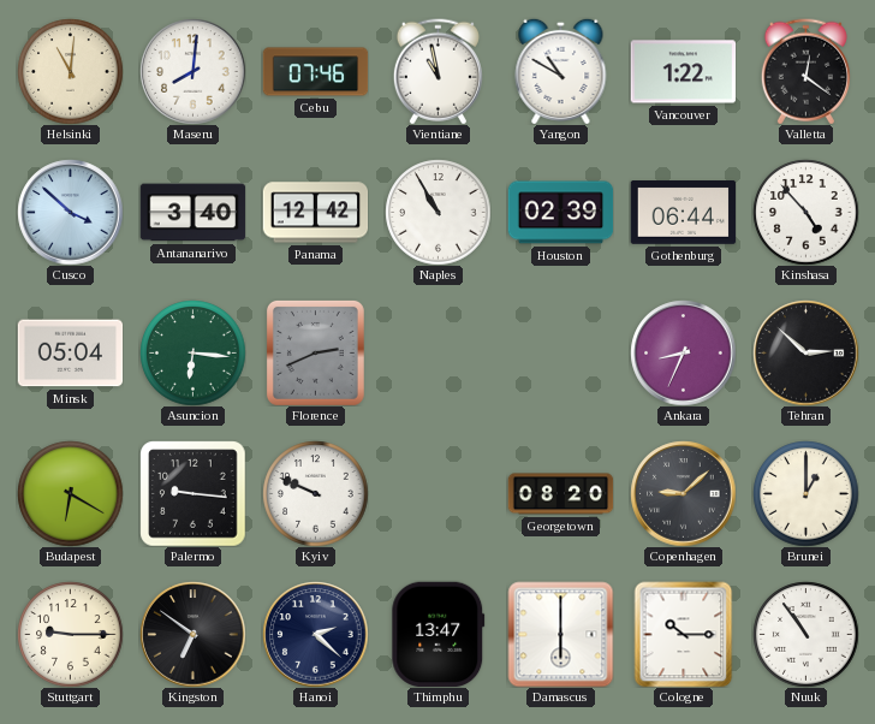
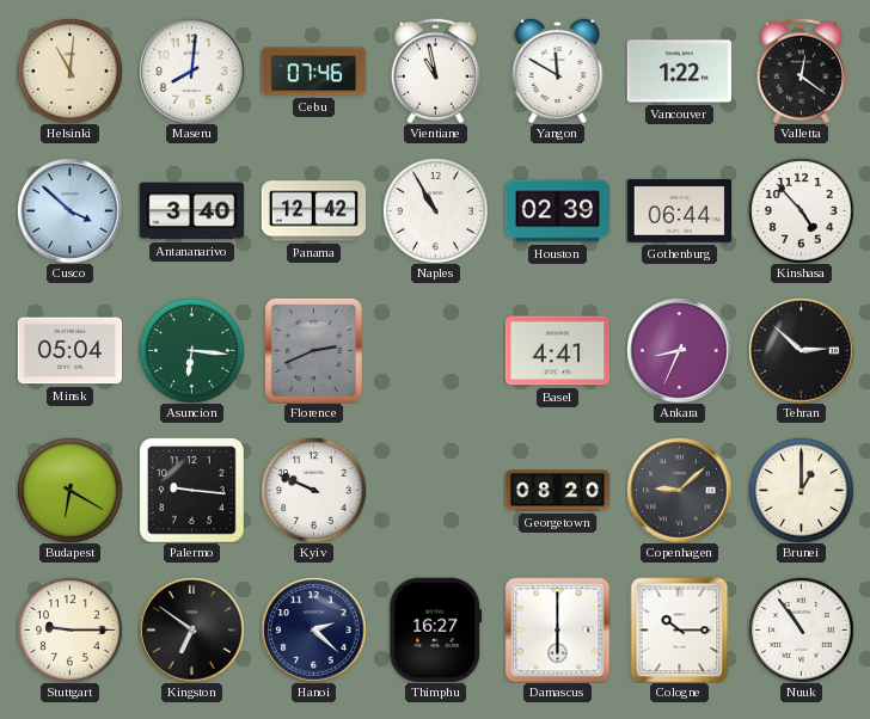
Yangon: 10:50 -> 11:50
Basel: none -> 4:41
Thimphu: 13:47 -> 16:27
